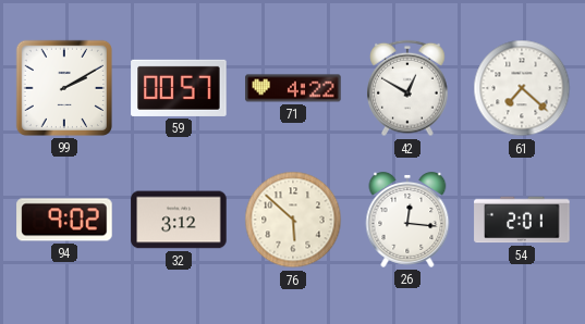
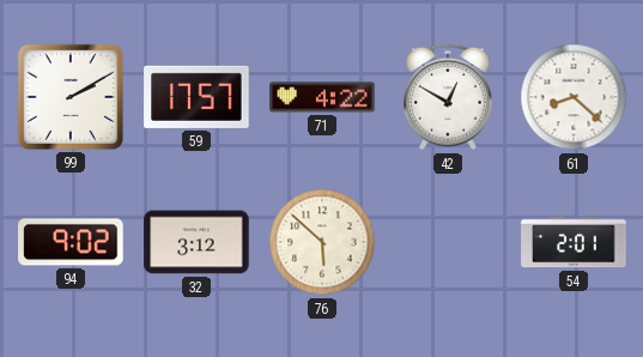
59: 00:57 -> 17:57
61: 7:22 -> 8:22
26: 12:16 -> none
